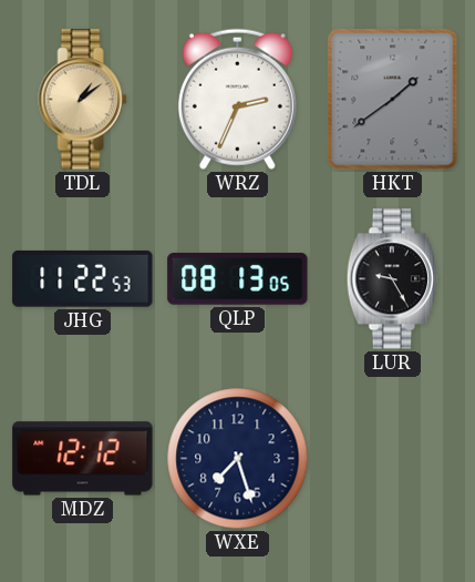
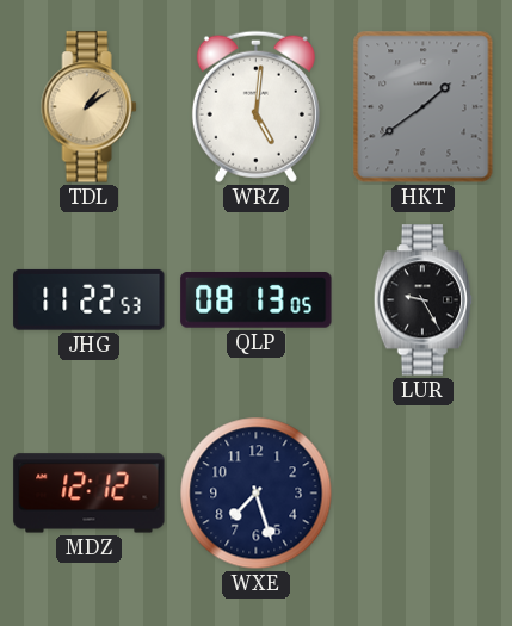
WRZ: 2:34 -> 5:01
